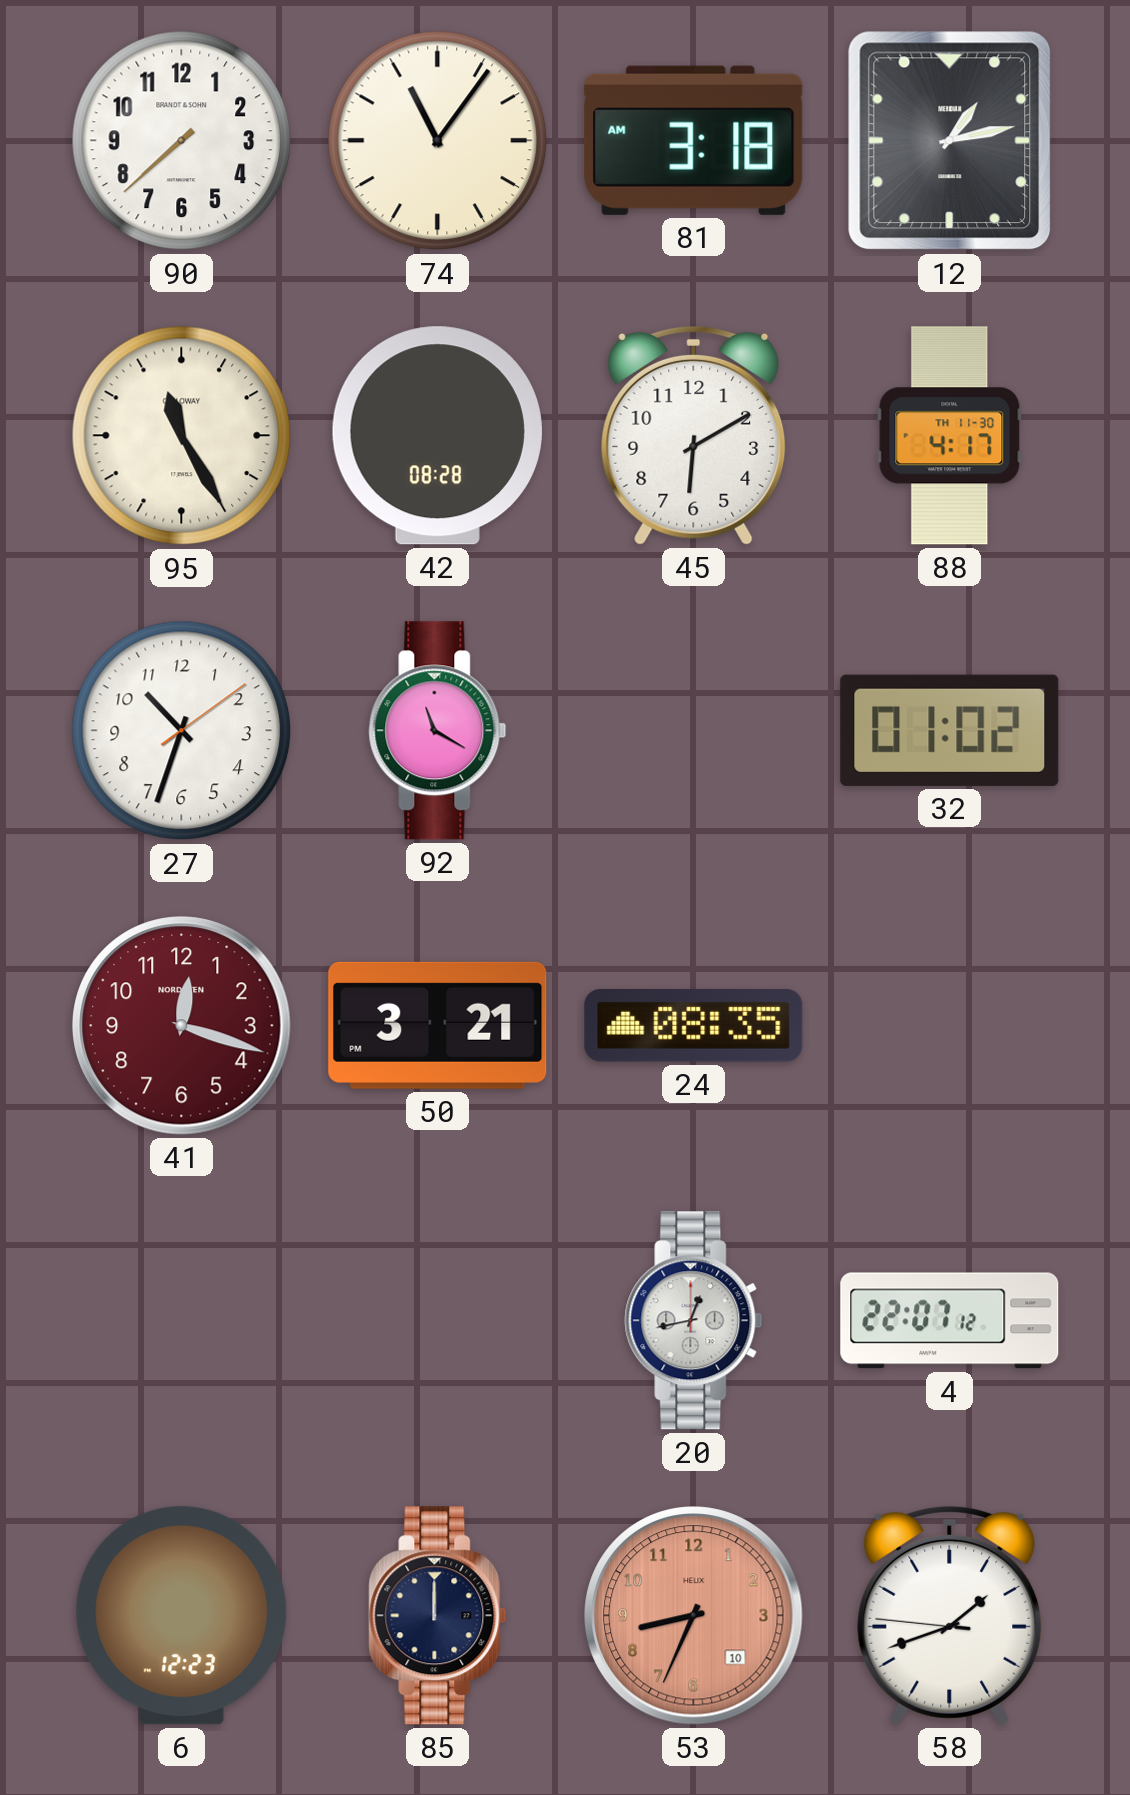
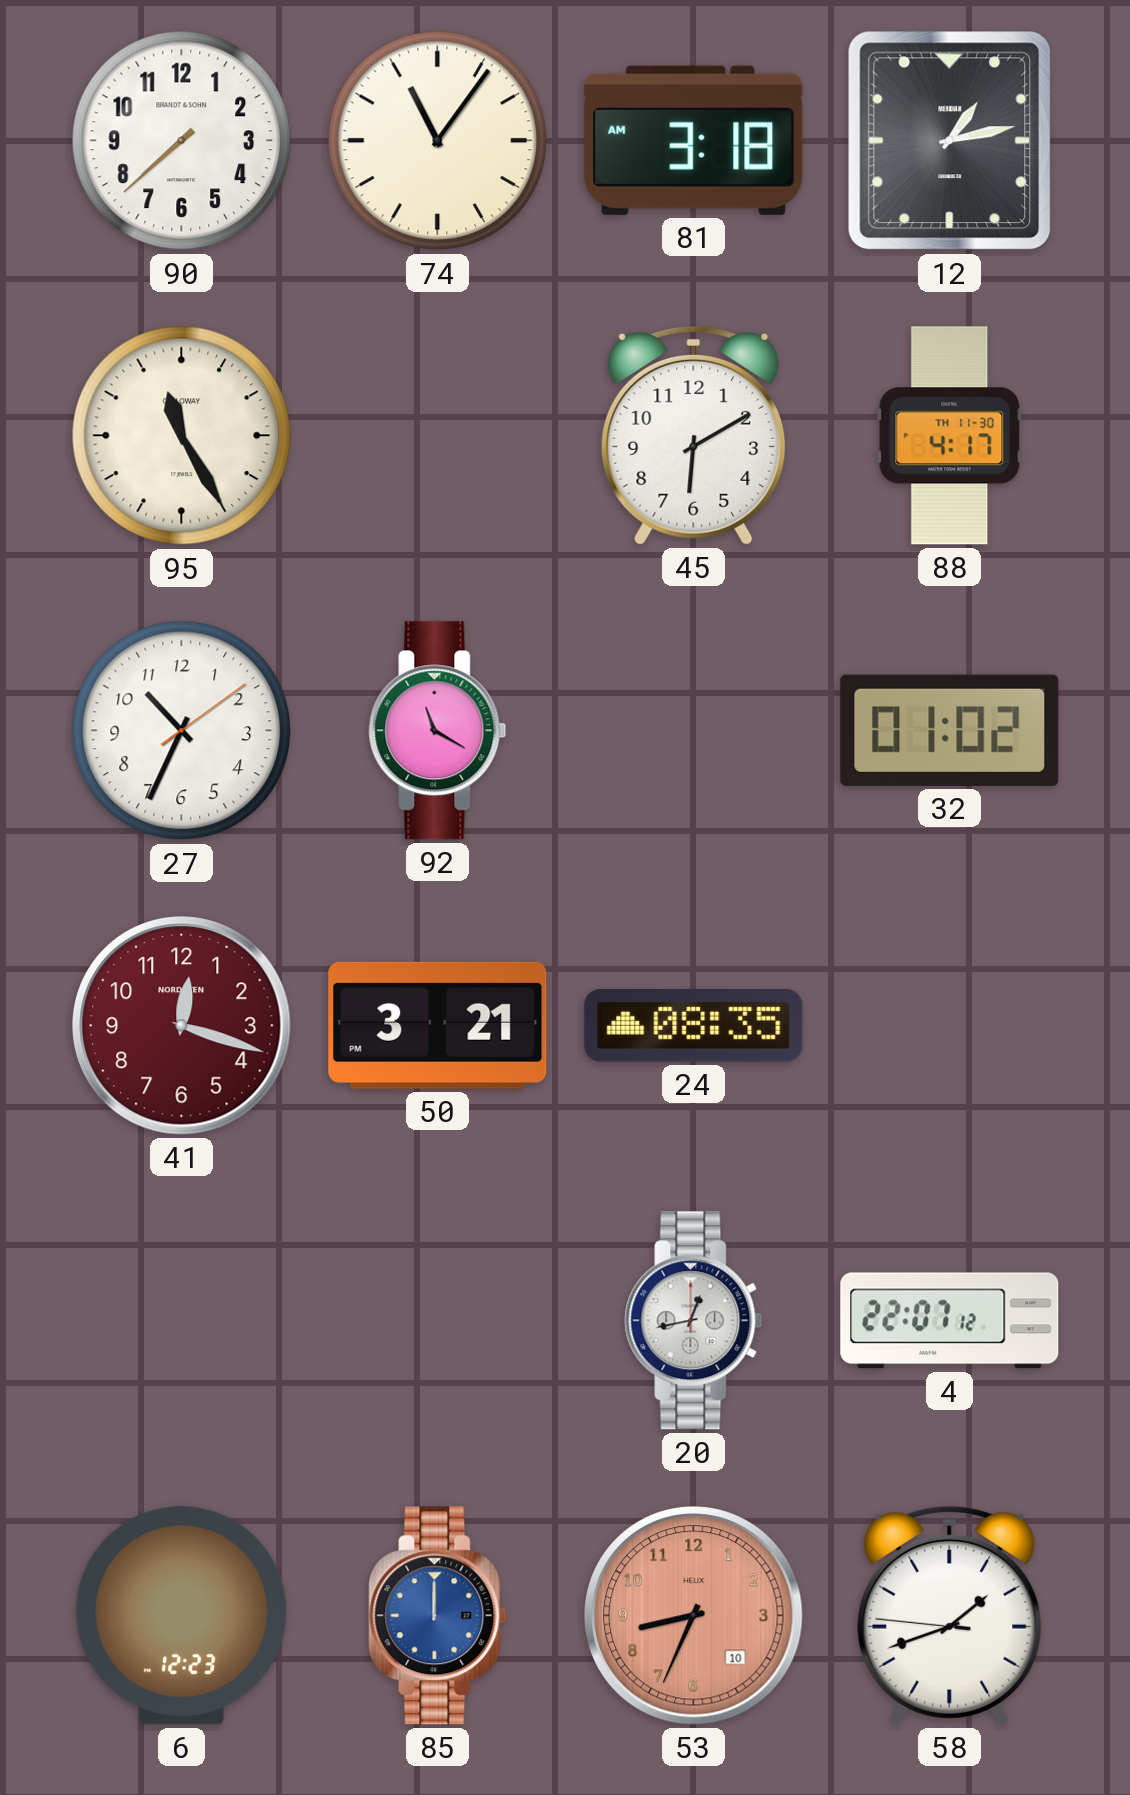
42: 08:28 -> none
27: 10:33 -> 10:34
85 dial: navy -> blue
